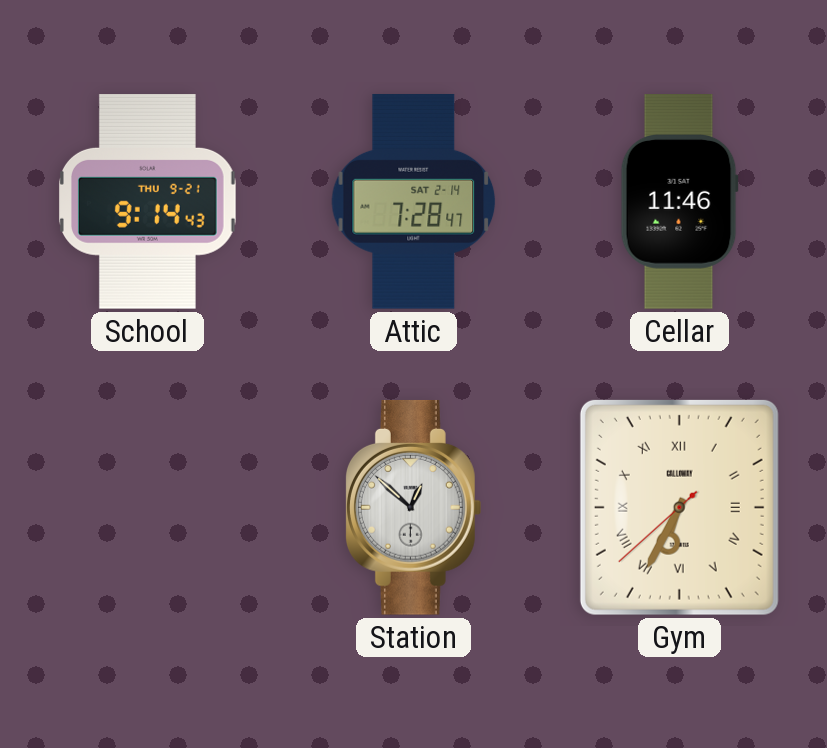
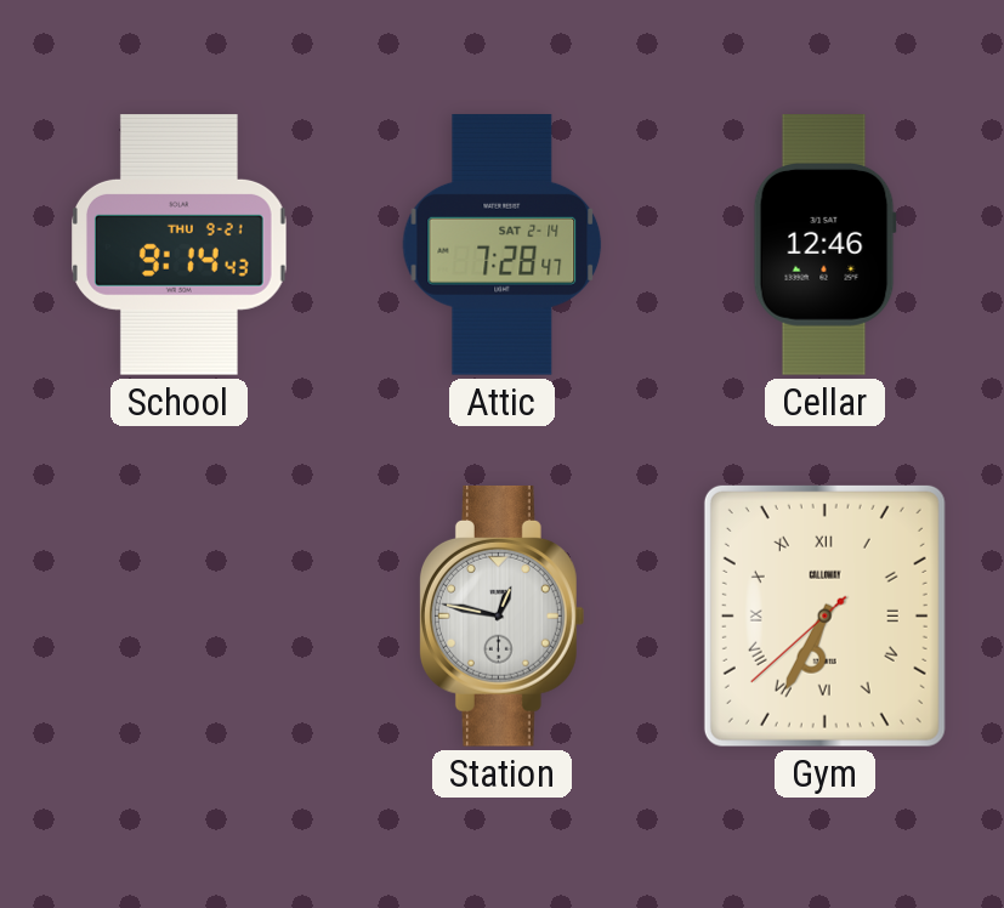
Cellar: 11:46 -> 12:46
Station: 12:52 -> 12:47
